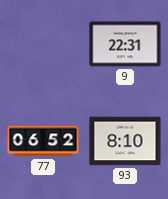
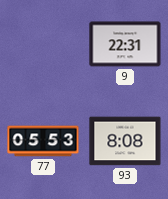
77: 06:52 -> 05:53
93: 8:10 -> 8:08
